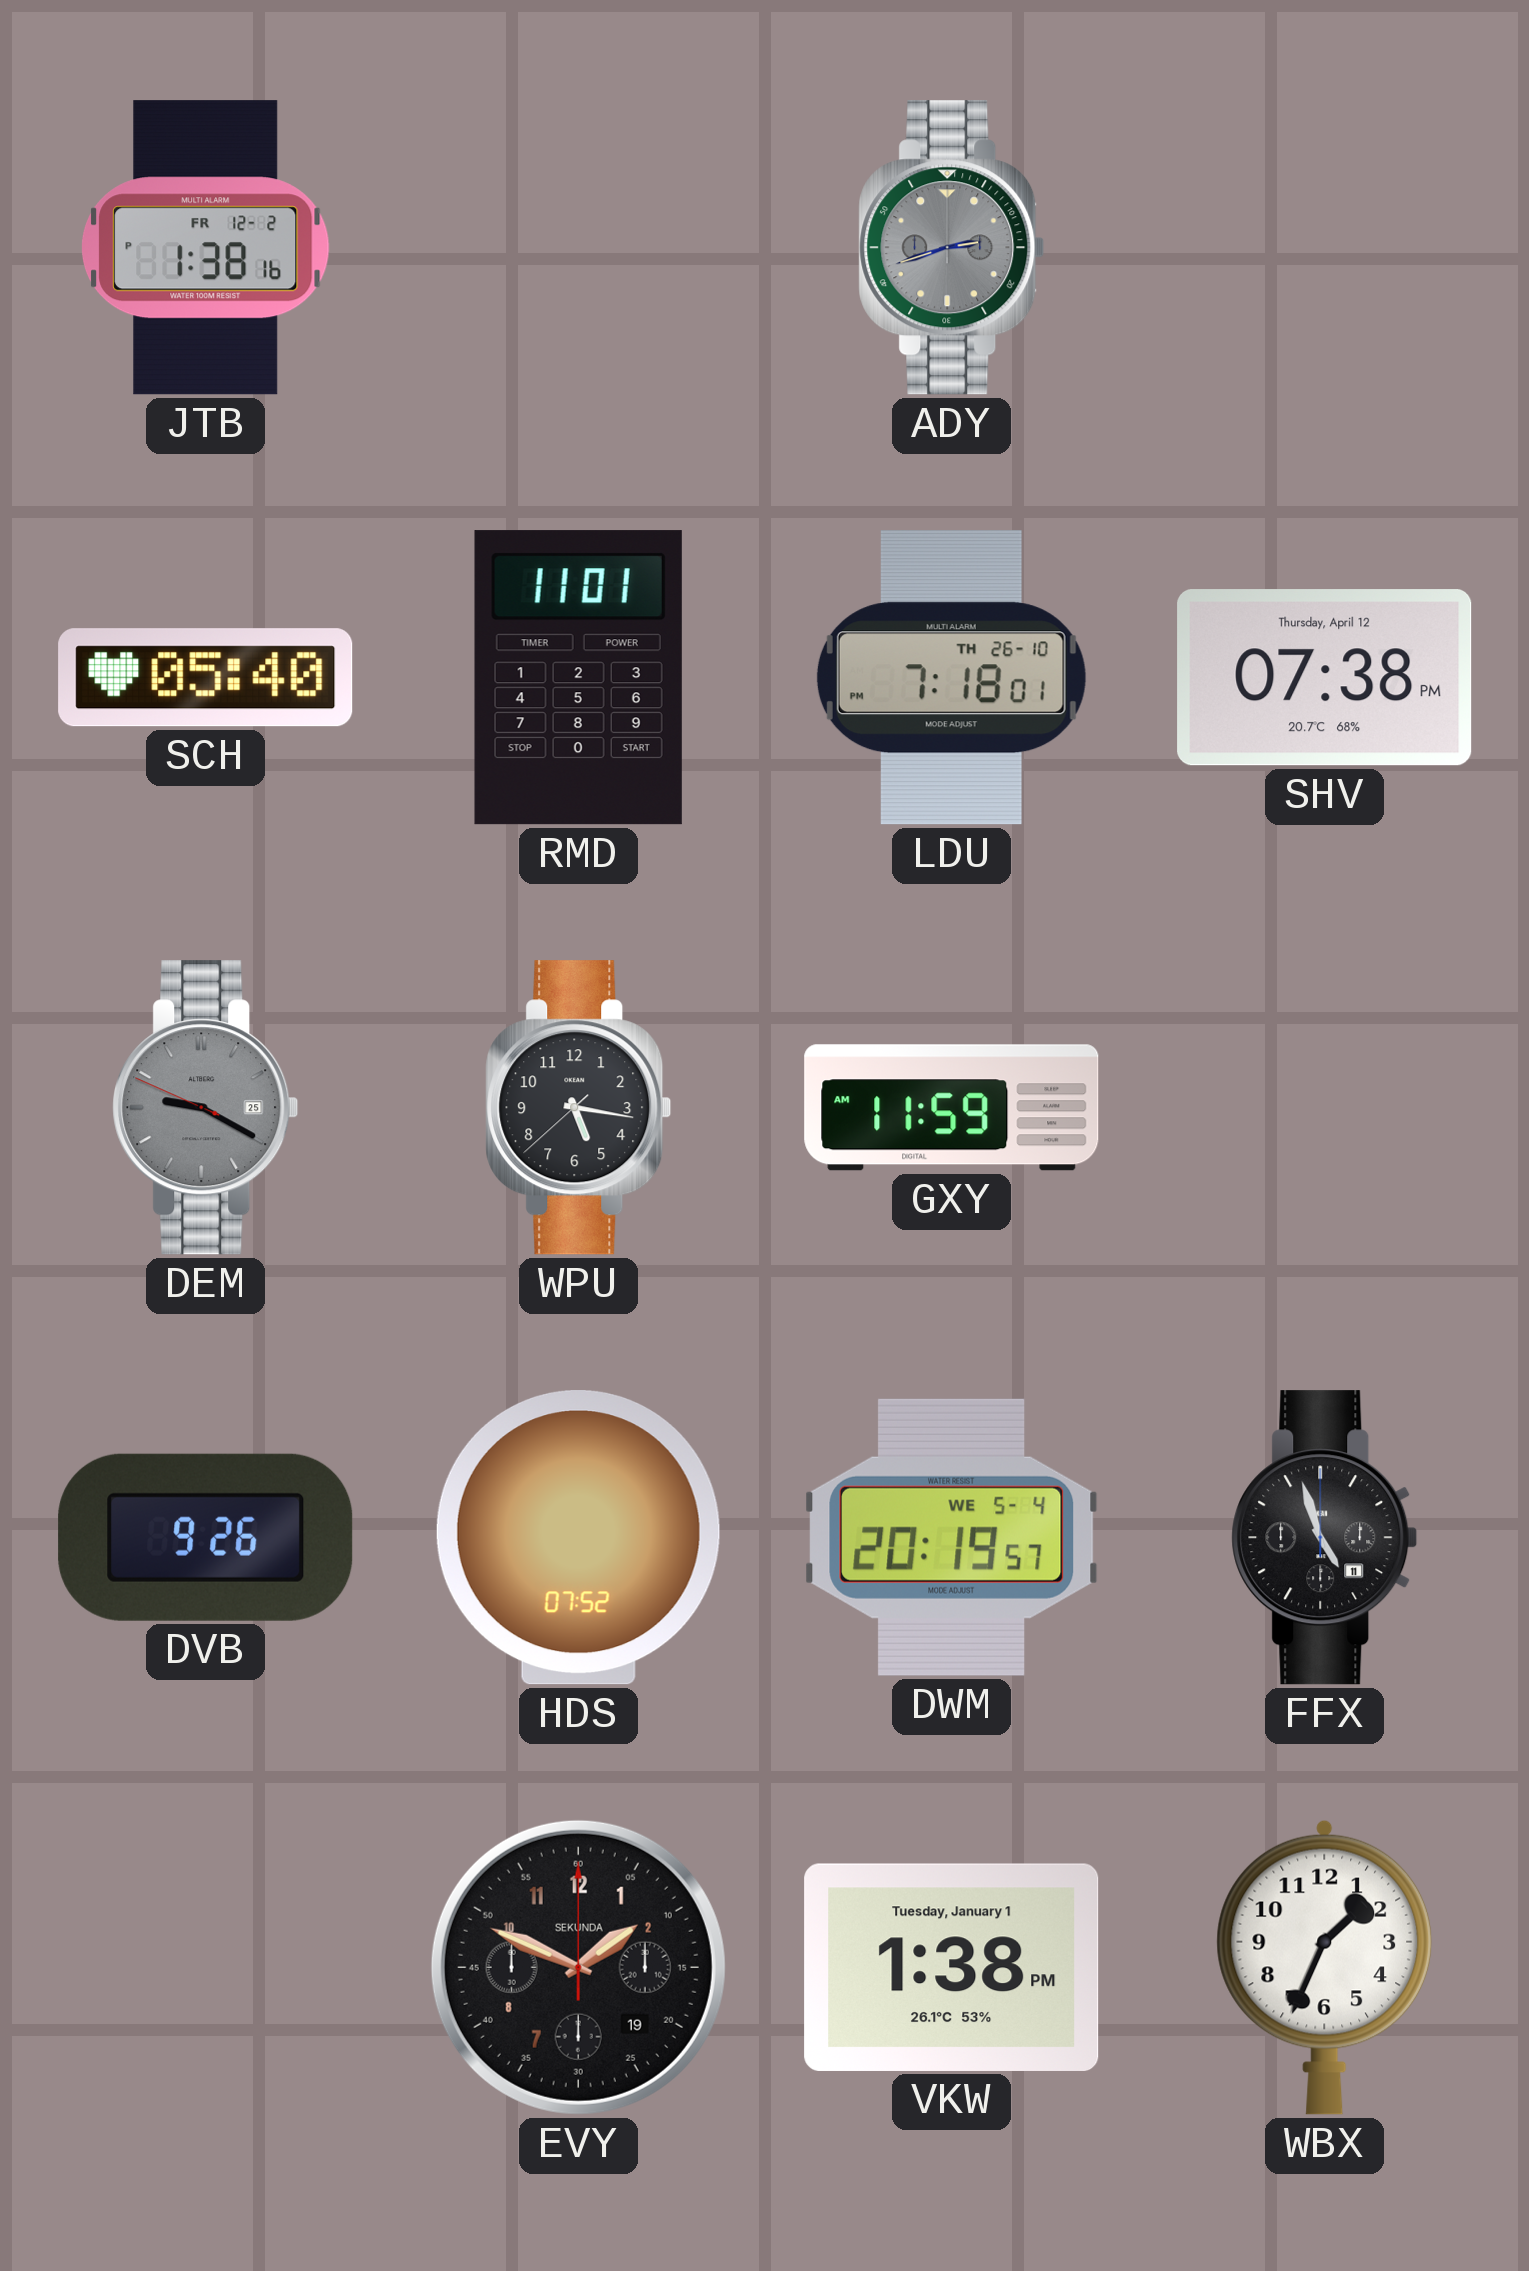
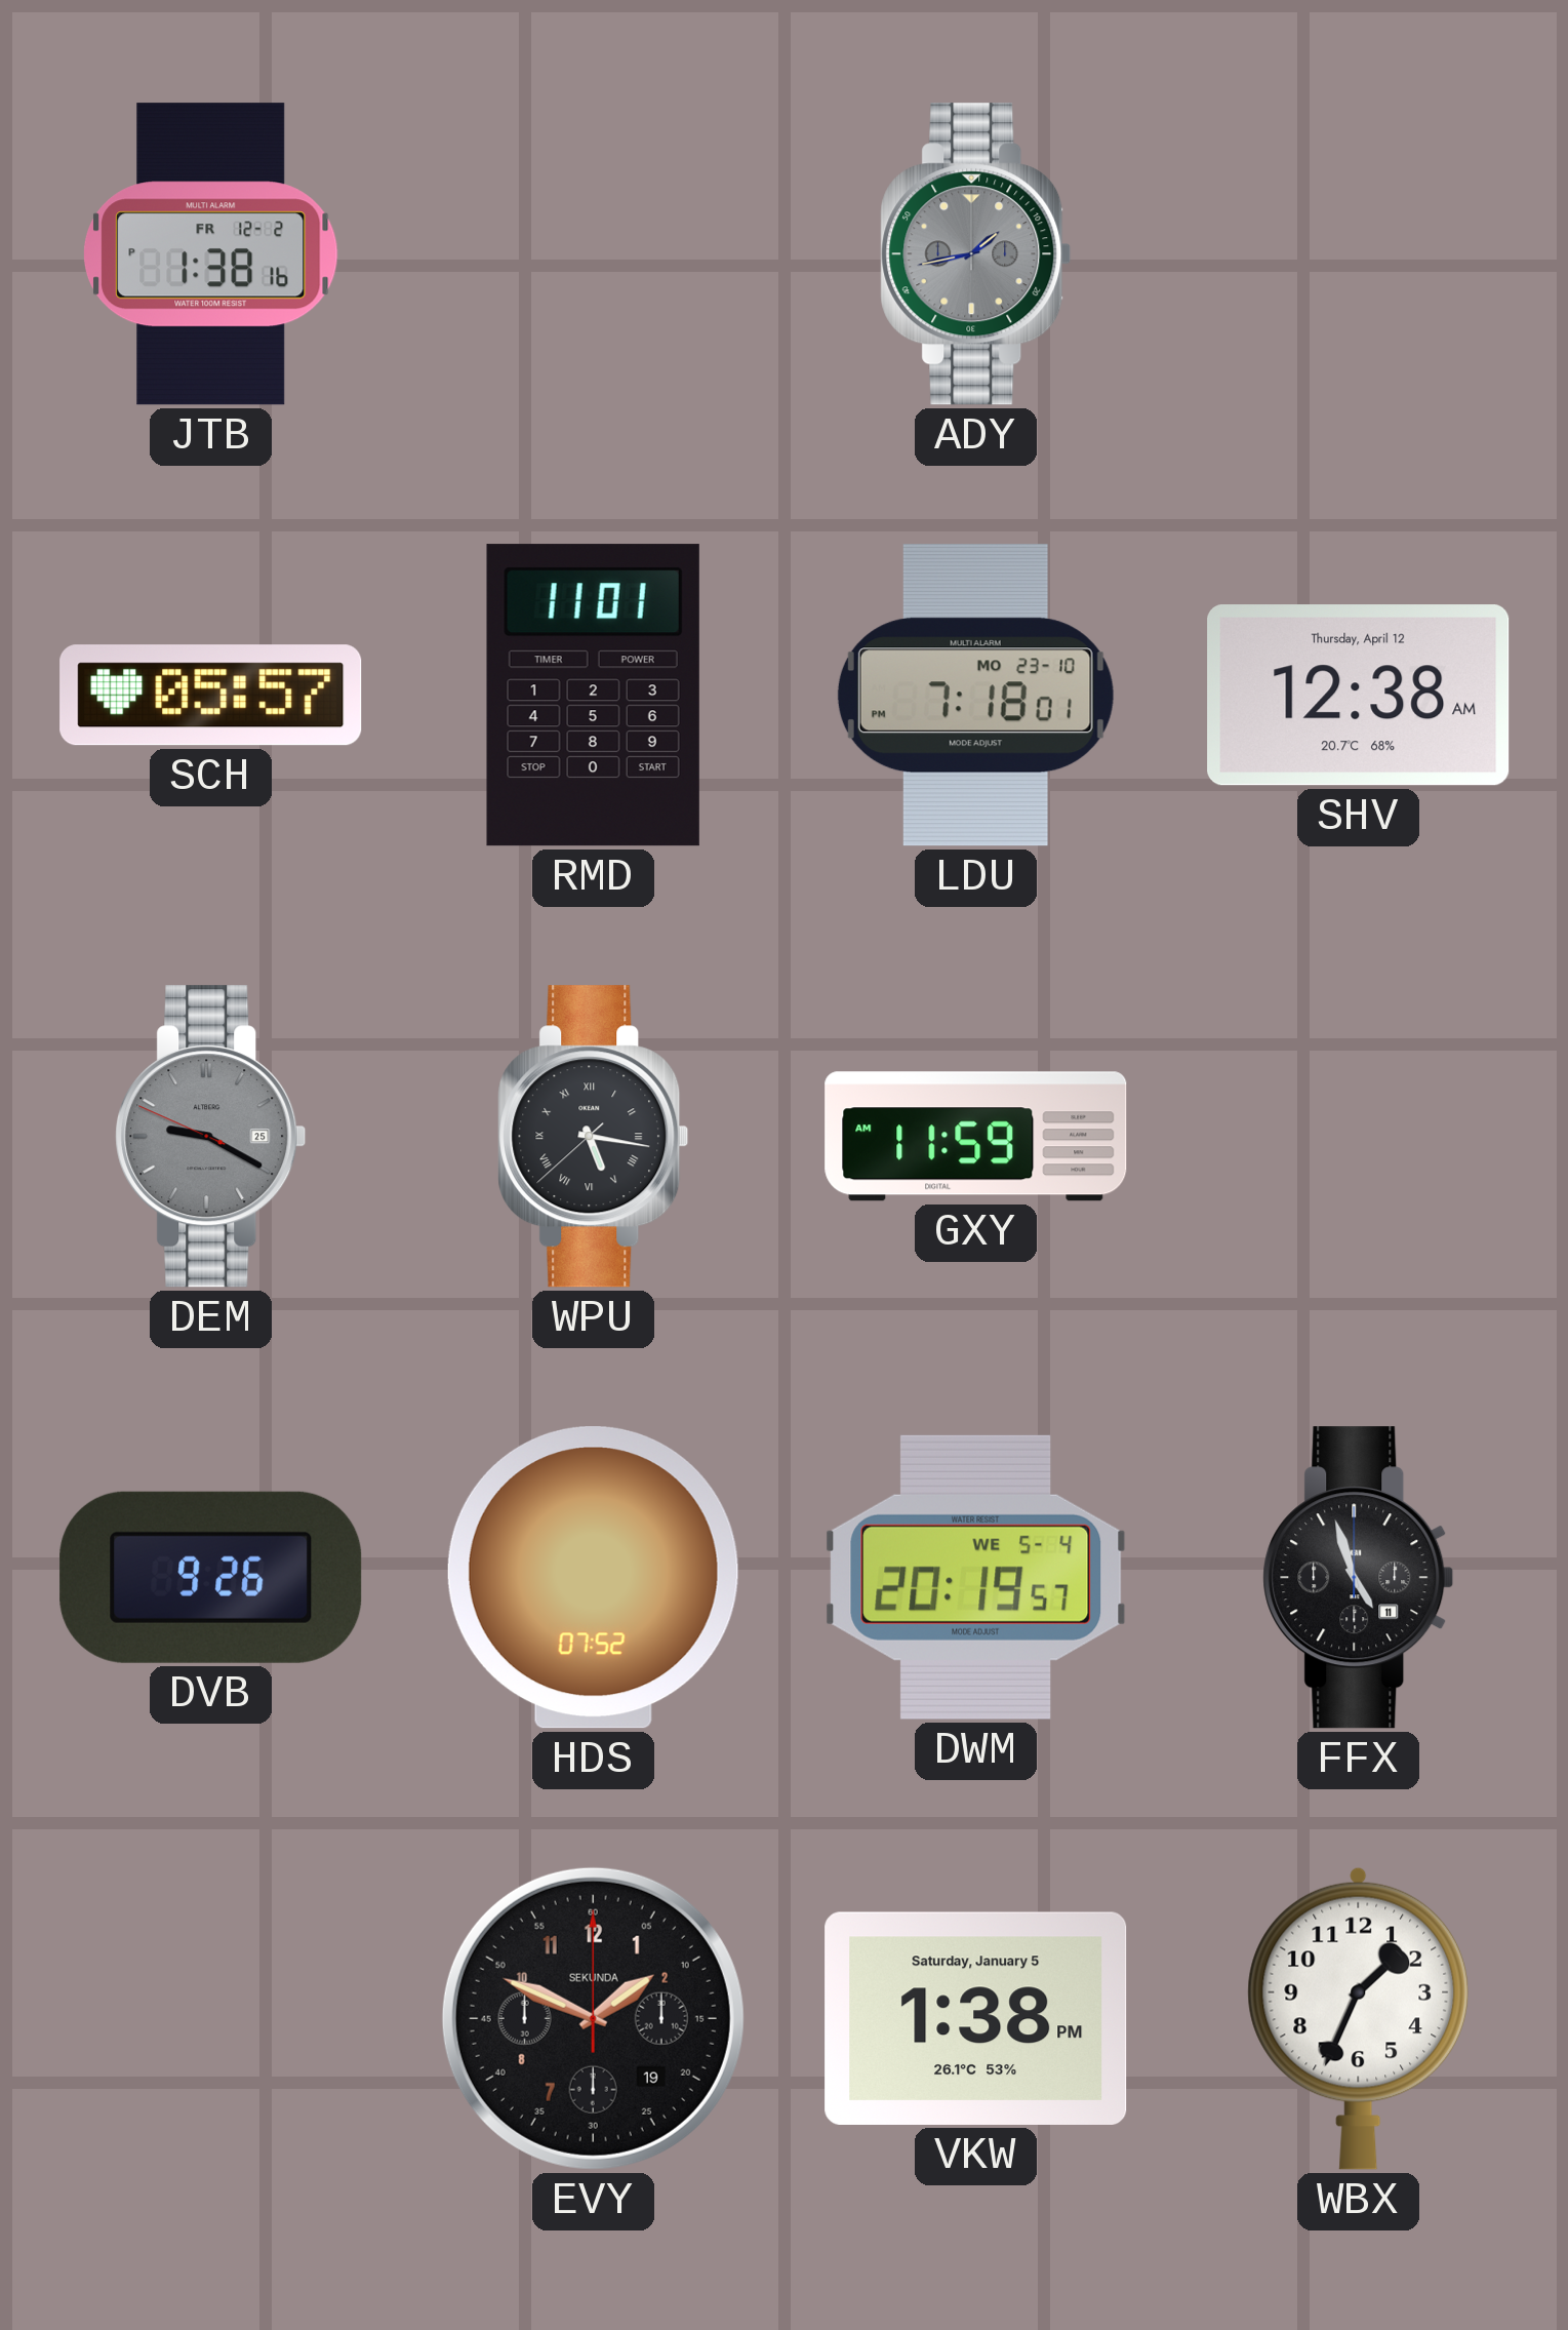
ADY: 2:42 -> 1:43
SCH: 05:40 -> 05:57
LDU date: TH 26-10 -> MO 23-10
SHV: 07:38 -> 12:38
WPU numerals: Arabic -> Roman
VKW date: Tuesday, January 1 -> Saturday, January 5
